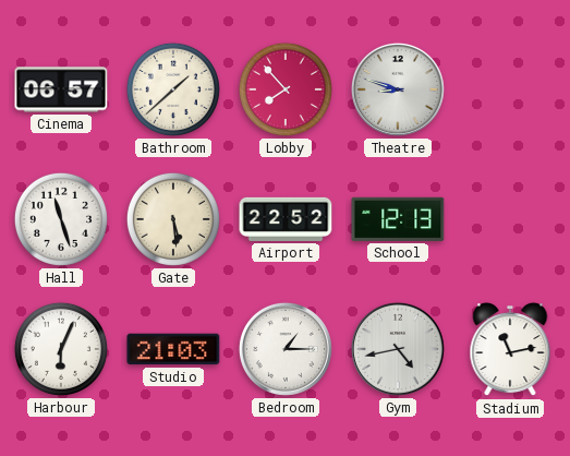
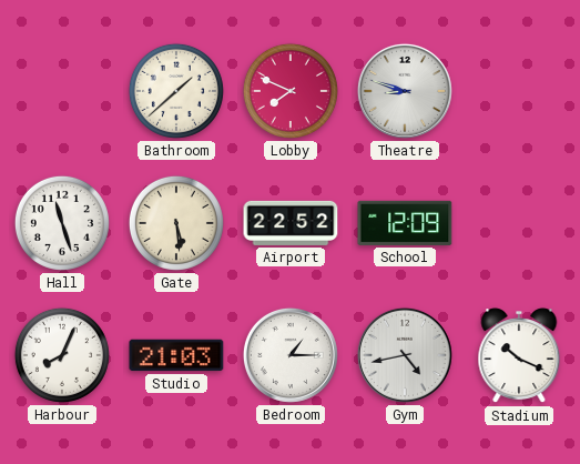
Cinema: 06:57 -> none
Lobby: 7:53 -> 7:49
School: 12:13 -> 12:09
Harbour: 6:04 -> 8:04
Stadium: 11:13 -> 10:19
